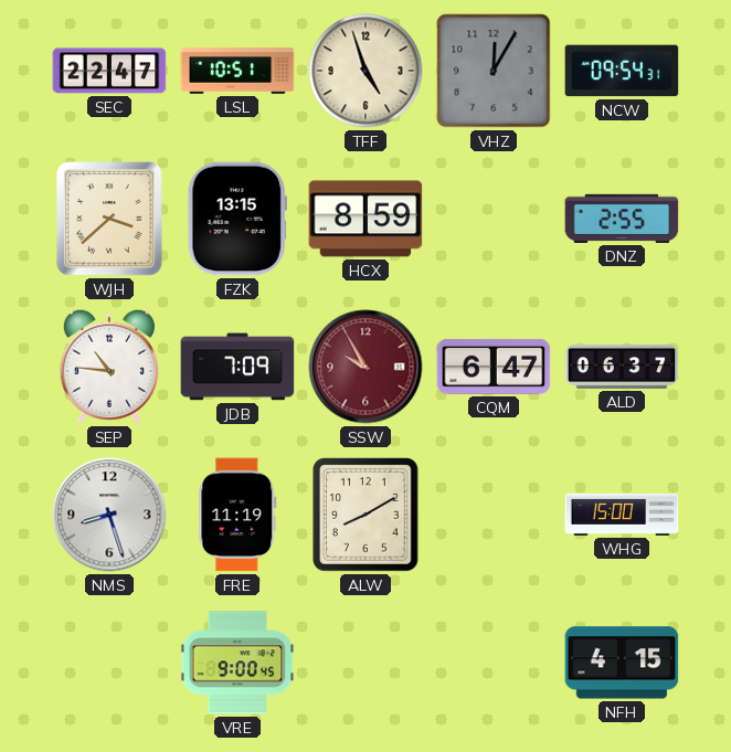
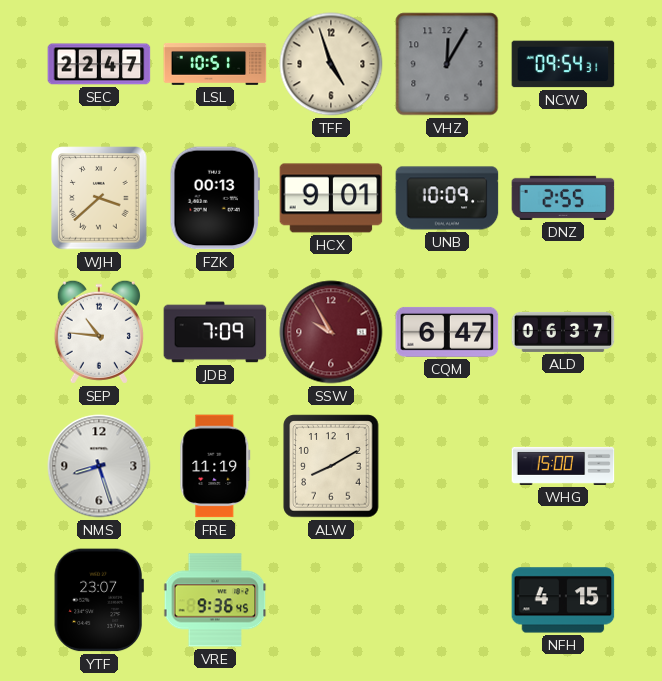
FZK: 13:15 -> 00:13
HCX: 8:59 -> 9:01
UNB: none -> 10:09
YTF: none -> 23:07
VRE: 9:00 -> 9:36
